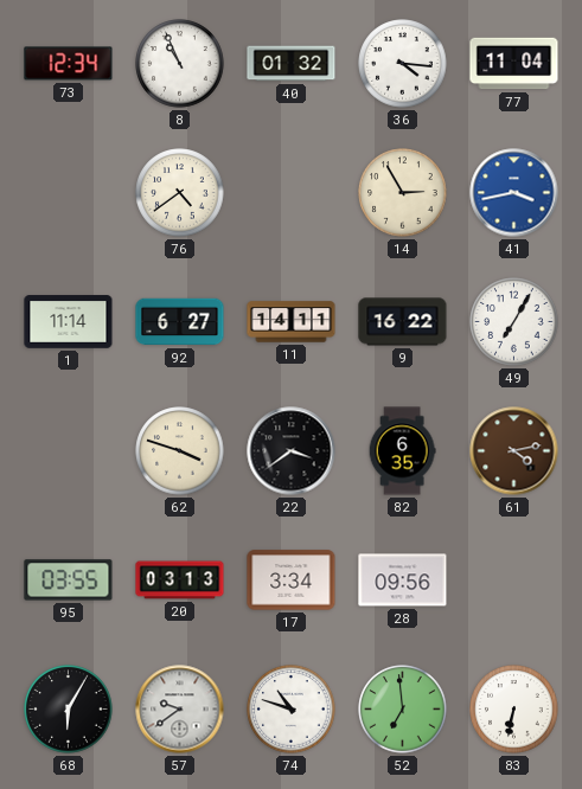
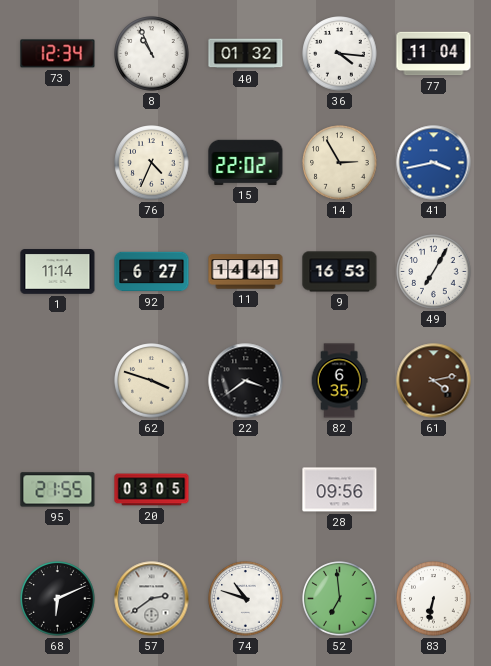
76: 4:39 -> 4:34
15: none -> 22:02
11: 14:11 -> 14:41
9: 16:22 -> 16:53
95: 03:55 -> 21:55
20: 03:13 -> 03:05
17: 3:34 -> none
68: 6:05 -> 6:11
57: 9:39 -> 2:39
